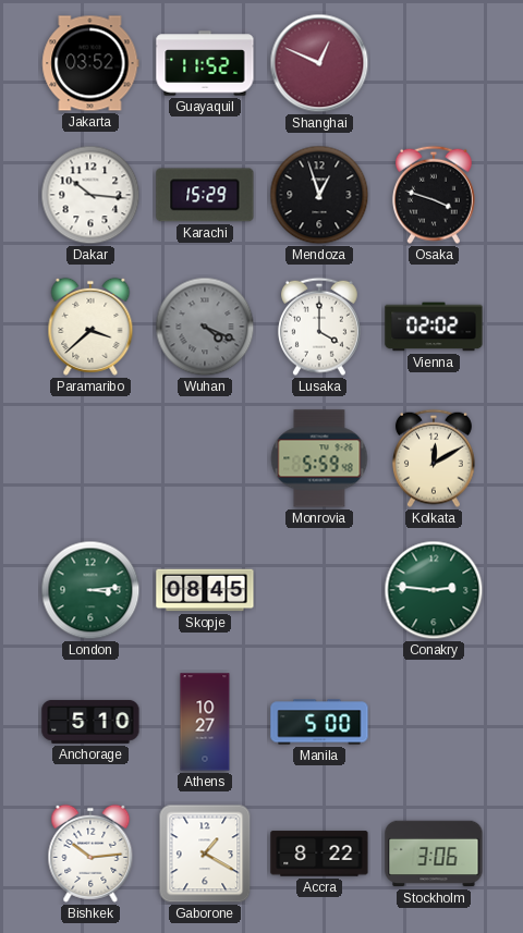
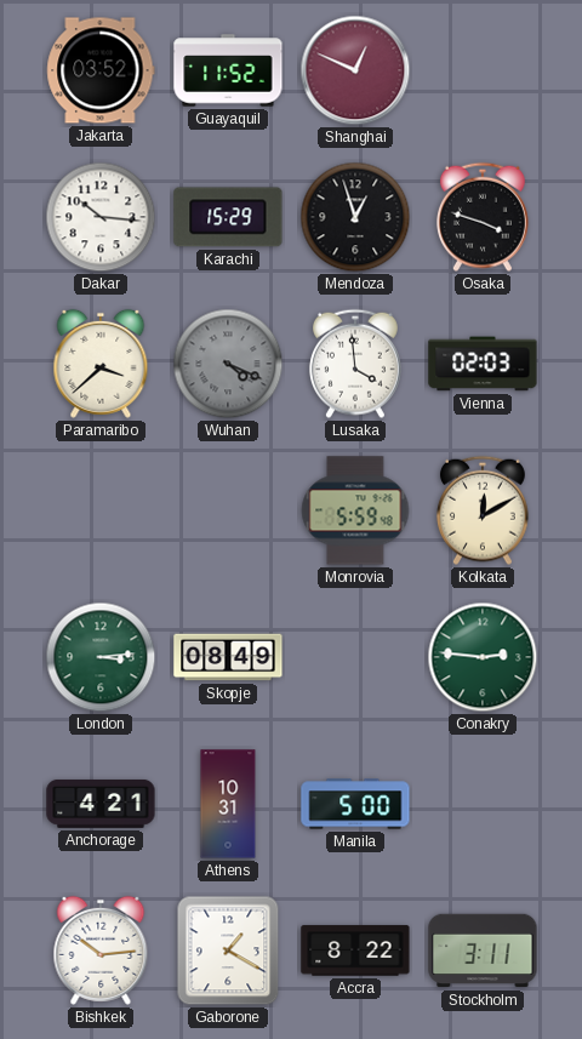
Lusaka: 4:00 -> 3:59
Vienna: 02:02 -> 02:03
Skopje: 08:45 -> 08:49
Anchorage: 5:10 -> 4:21
Athens: 10:27 -> 10:31
Stockholm: 3:06 -> 3:11
